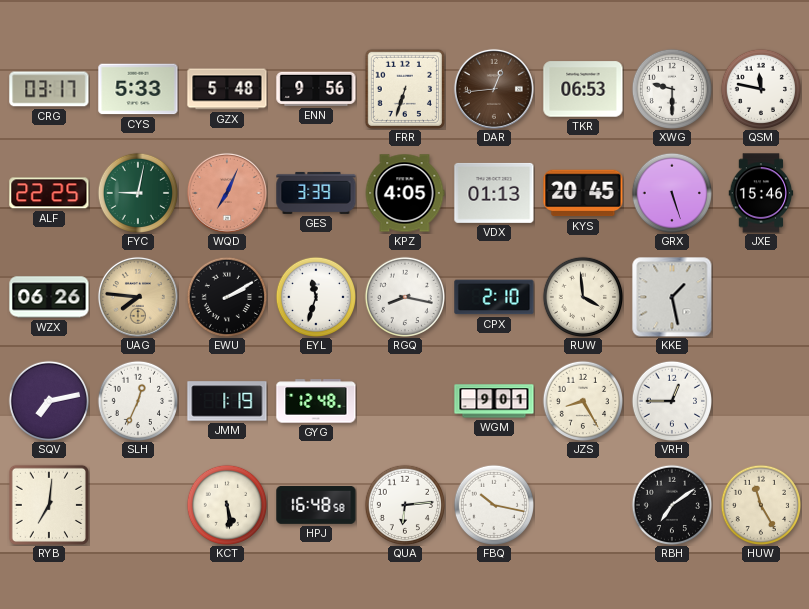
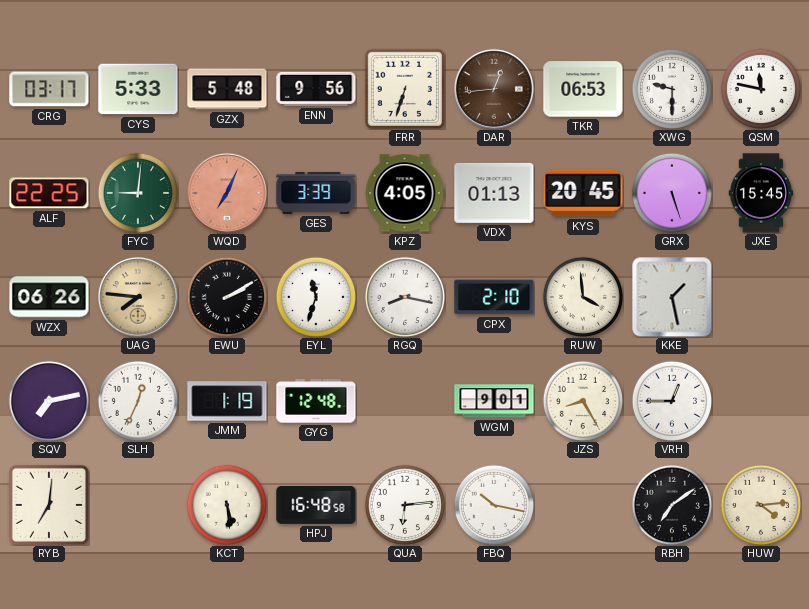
FYC: 9:02 -> 9:01
JXE: 15:46 -> 15:45
HUW: 11:25 -> 4:14
